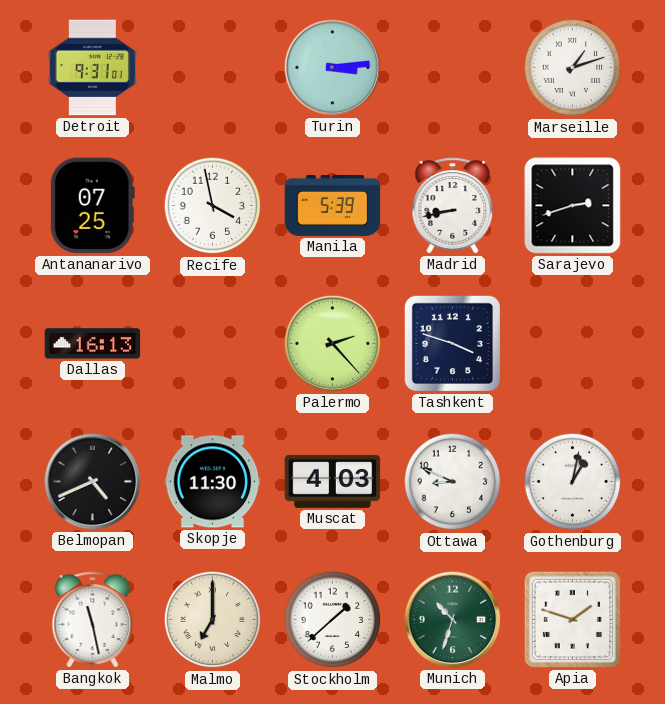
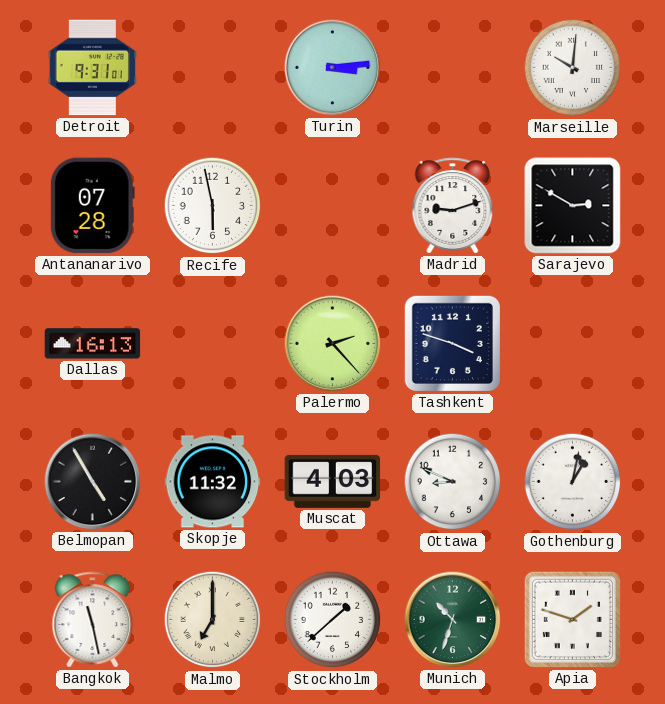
Marseille: 1:12 -> 10:01
Antananarivo: 07:25 -> 07:28
Recife: 3:58 -> 5:58
Manila: 5:39 -> none
Madrid: 8:43 -> 9:12
Sarajevo: 2:42 -> 2:50
Belmopan: 4:41 -> 4:55
Skopje: 11:30 -> 11:32
